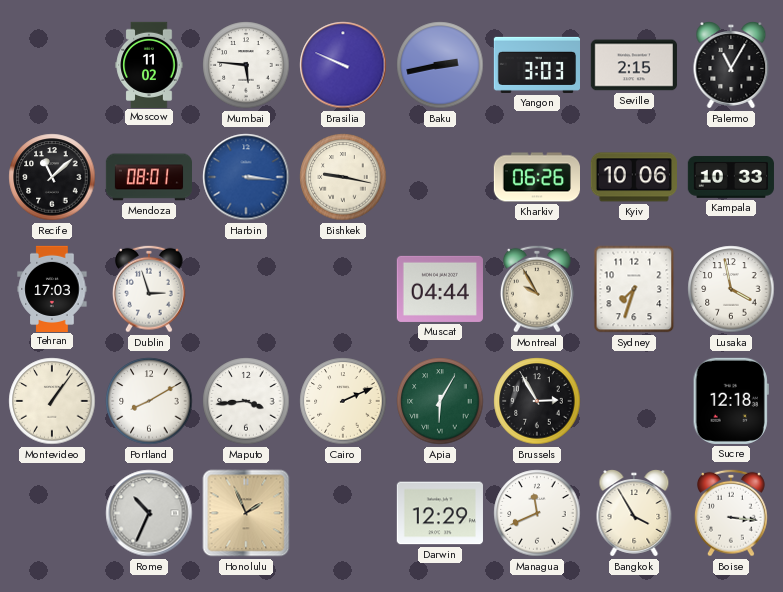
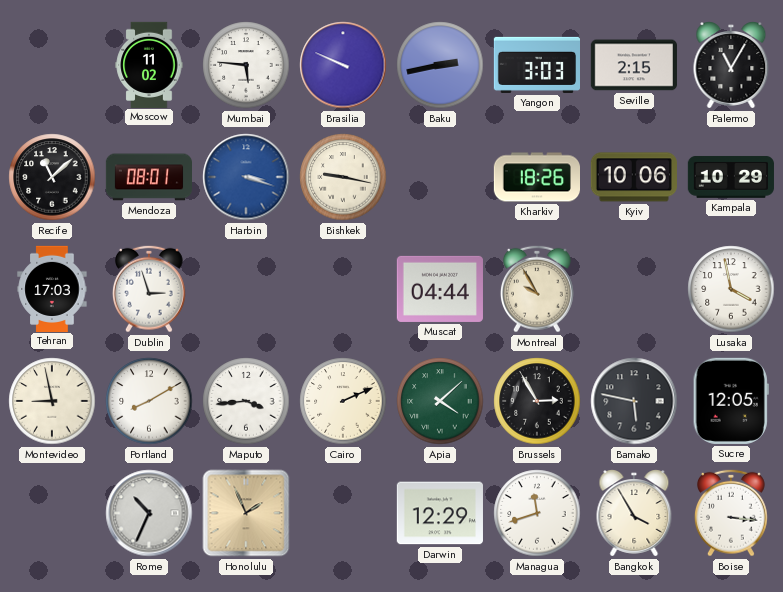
Harbin: 3:16 -> 3:18
Kharkiv: 06:26 -> 18:26
Kampala: 10:33 -> 10:29
Sydney: 7:33 -> none
Montevideo: 1:06 -> 8:58
Apia: 6:05 -> 4:08
Bamako: none -> 5:47
Sucre: 12:18 -> 12:05
Managua: 11:41 -> 11:42
